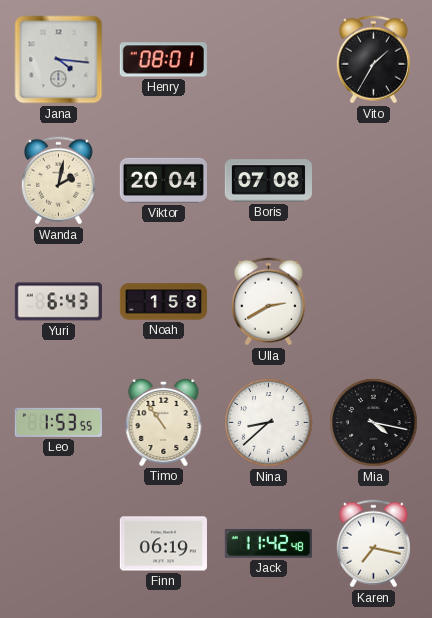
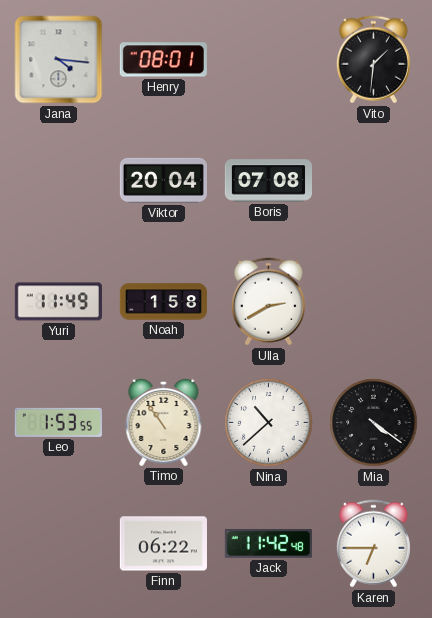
Vito: 1:35 -> 1:31
Wanda: 2:02 -> none
Yuri: 6:43 -> 11:49
Nina: 8:38 -> 10:38
Mia: 4:17 -> 4:21
Finn: 06:19 -> 06:22
Karen: 7:17 -> 6:45
